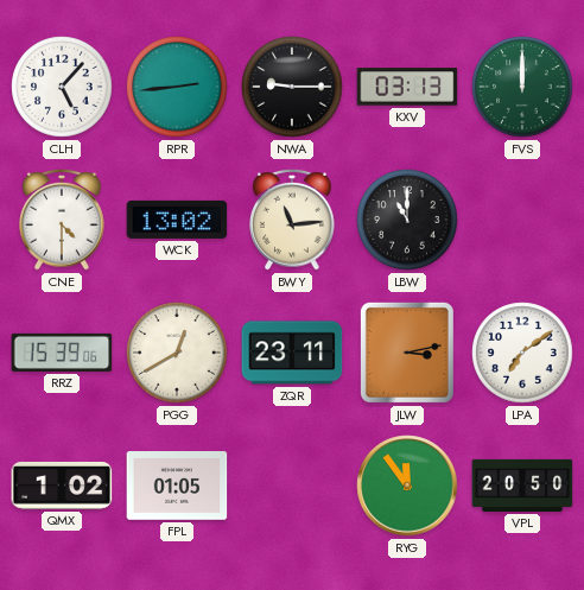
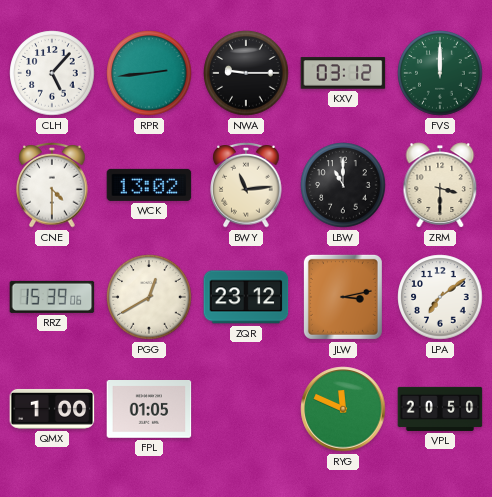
KXV: 03:13 -> 03:12
ZRM: none -> 3:30
ZQR: 23:11 -> 23:12
QMX: 1:02 -> 1:00
RYG: 11:54 -> 11:49
